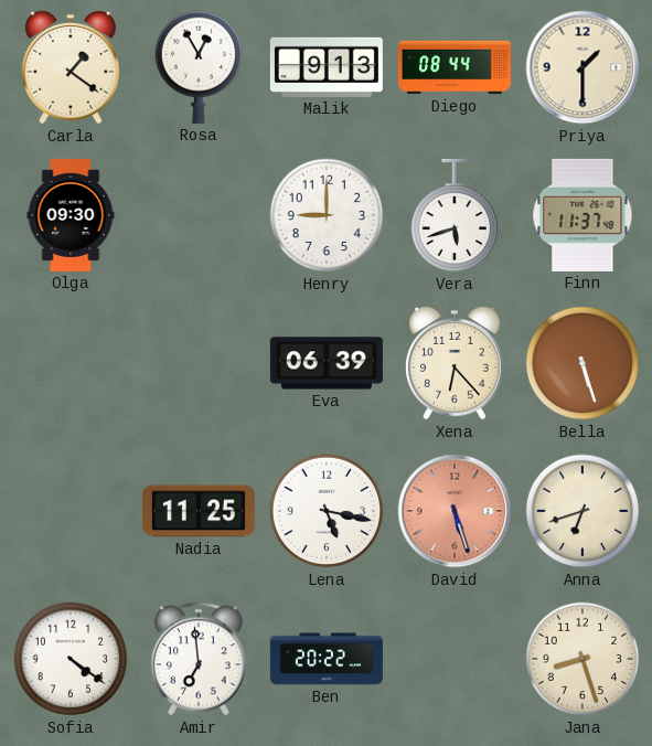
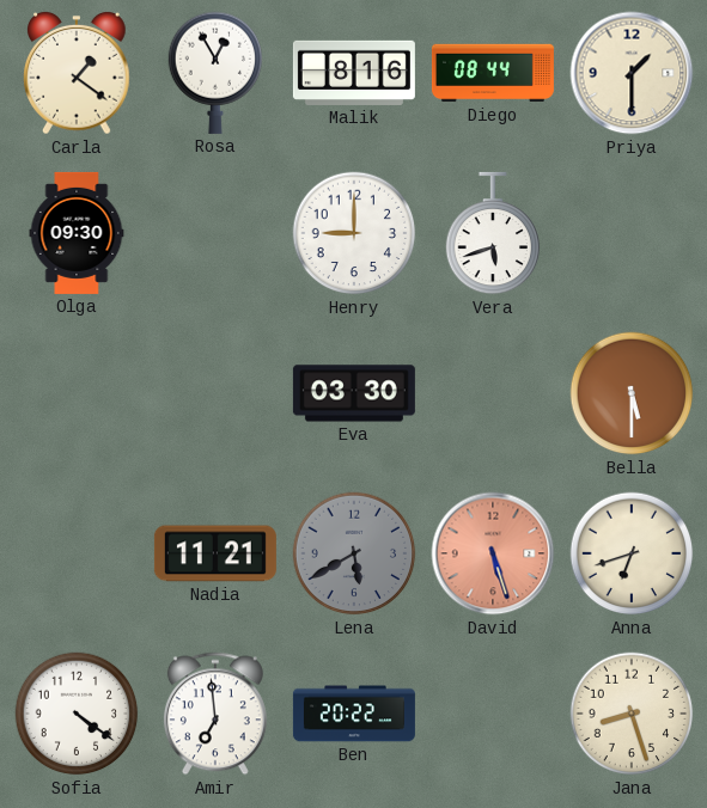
Malik: 9:13 -> 8:16
Finn: 11:37 -> none
Eva: 06:39 -> 03:30
Xena: 6:23 -> none
Bella: 5:27 -> 5:30
Nadia: 11:25 -> 11:21
Lena: 5:17 -> 5:40
Lena dial: white -> grey
